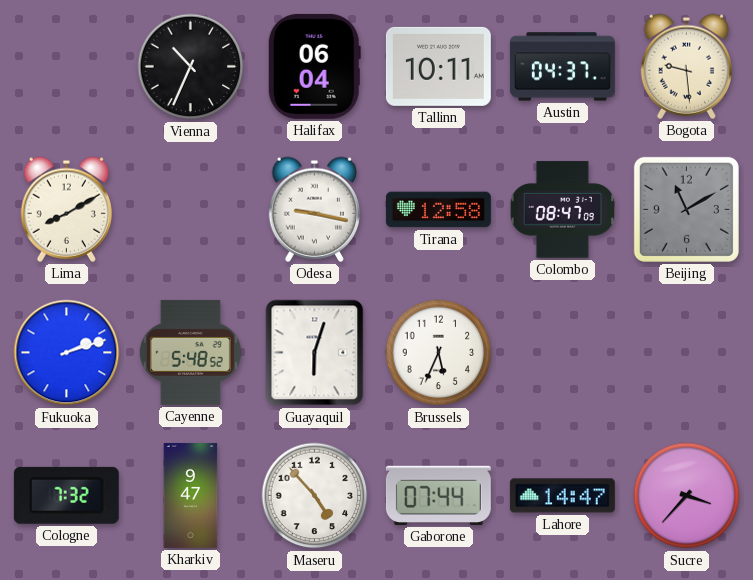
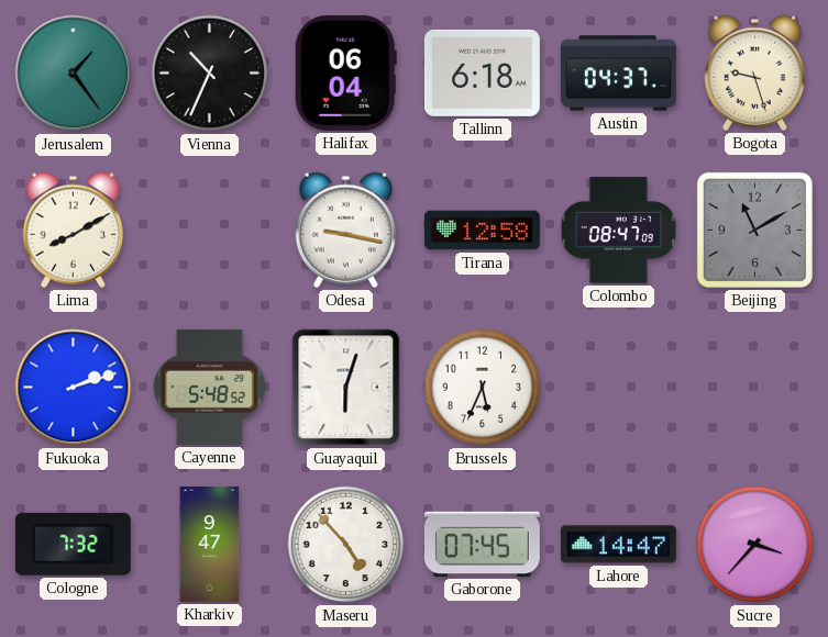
Jerusalem: none -> 1:24
Tallinn: 10:11 -> 6:18
Bogota: 9:29 -> 9:27
Gaborone: 07:44 -> 07:45
